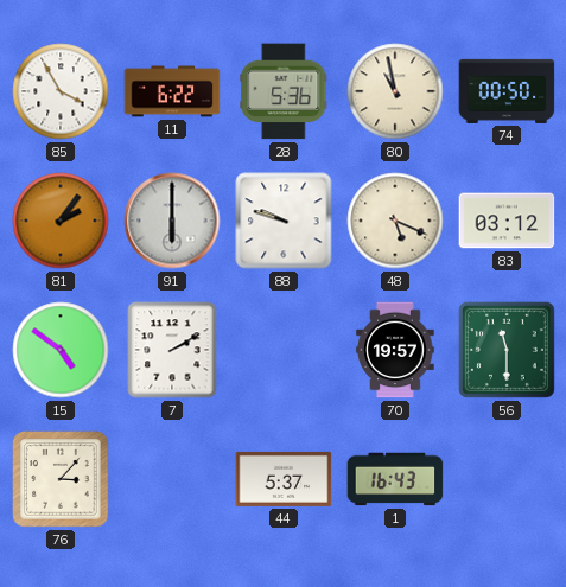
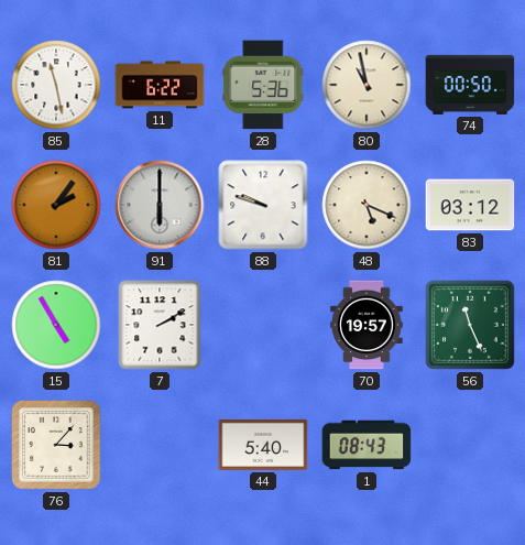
85: 3:55 -> 11:28
15: 4:51 -> 4:55
56: 11:30 -> 11:26
44: 5:37 -> 5:40
1: 16:43 -> 08:43
